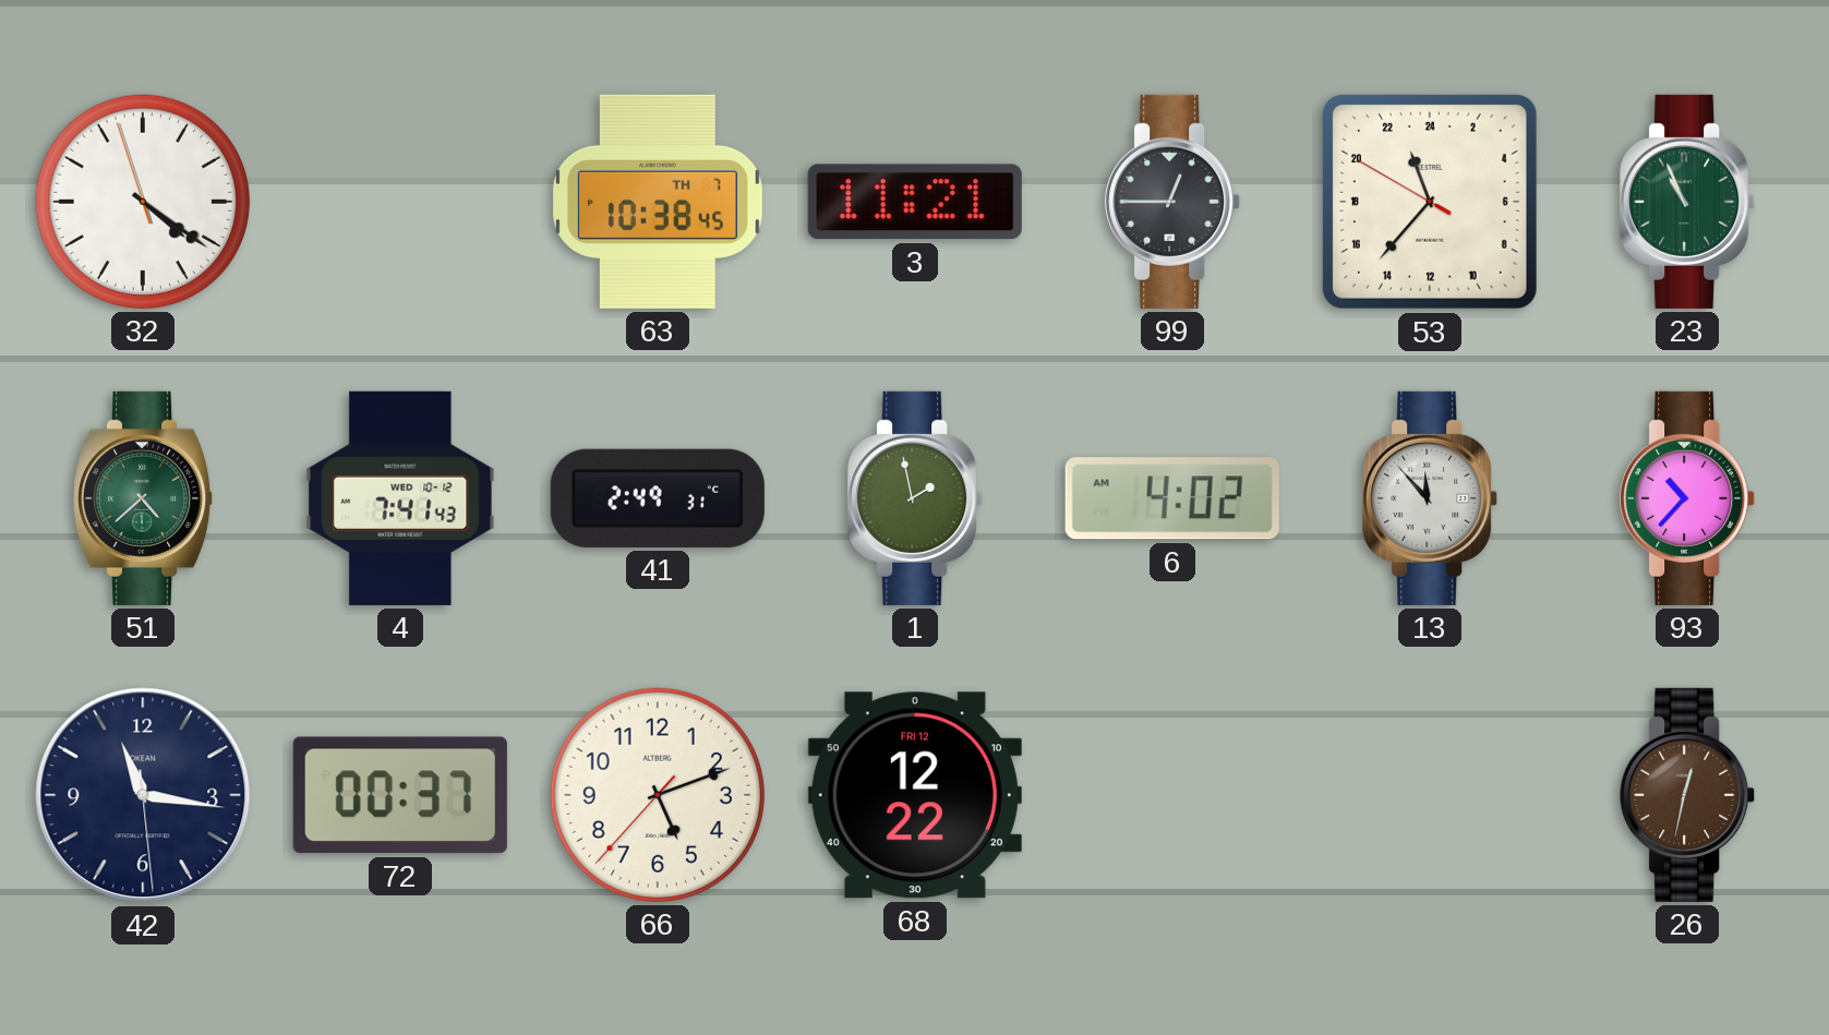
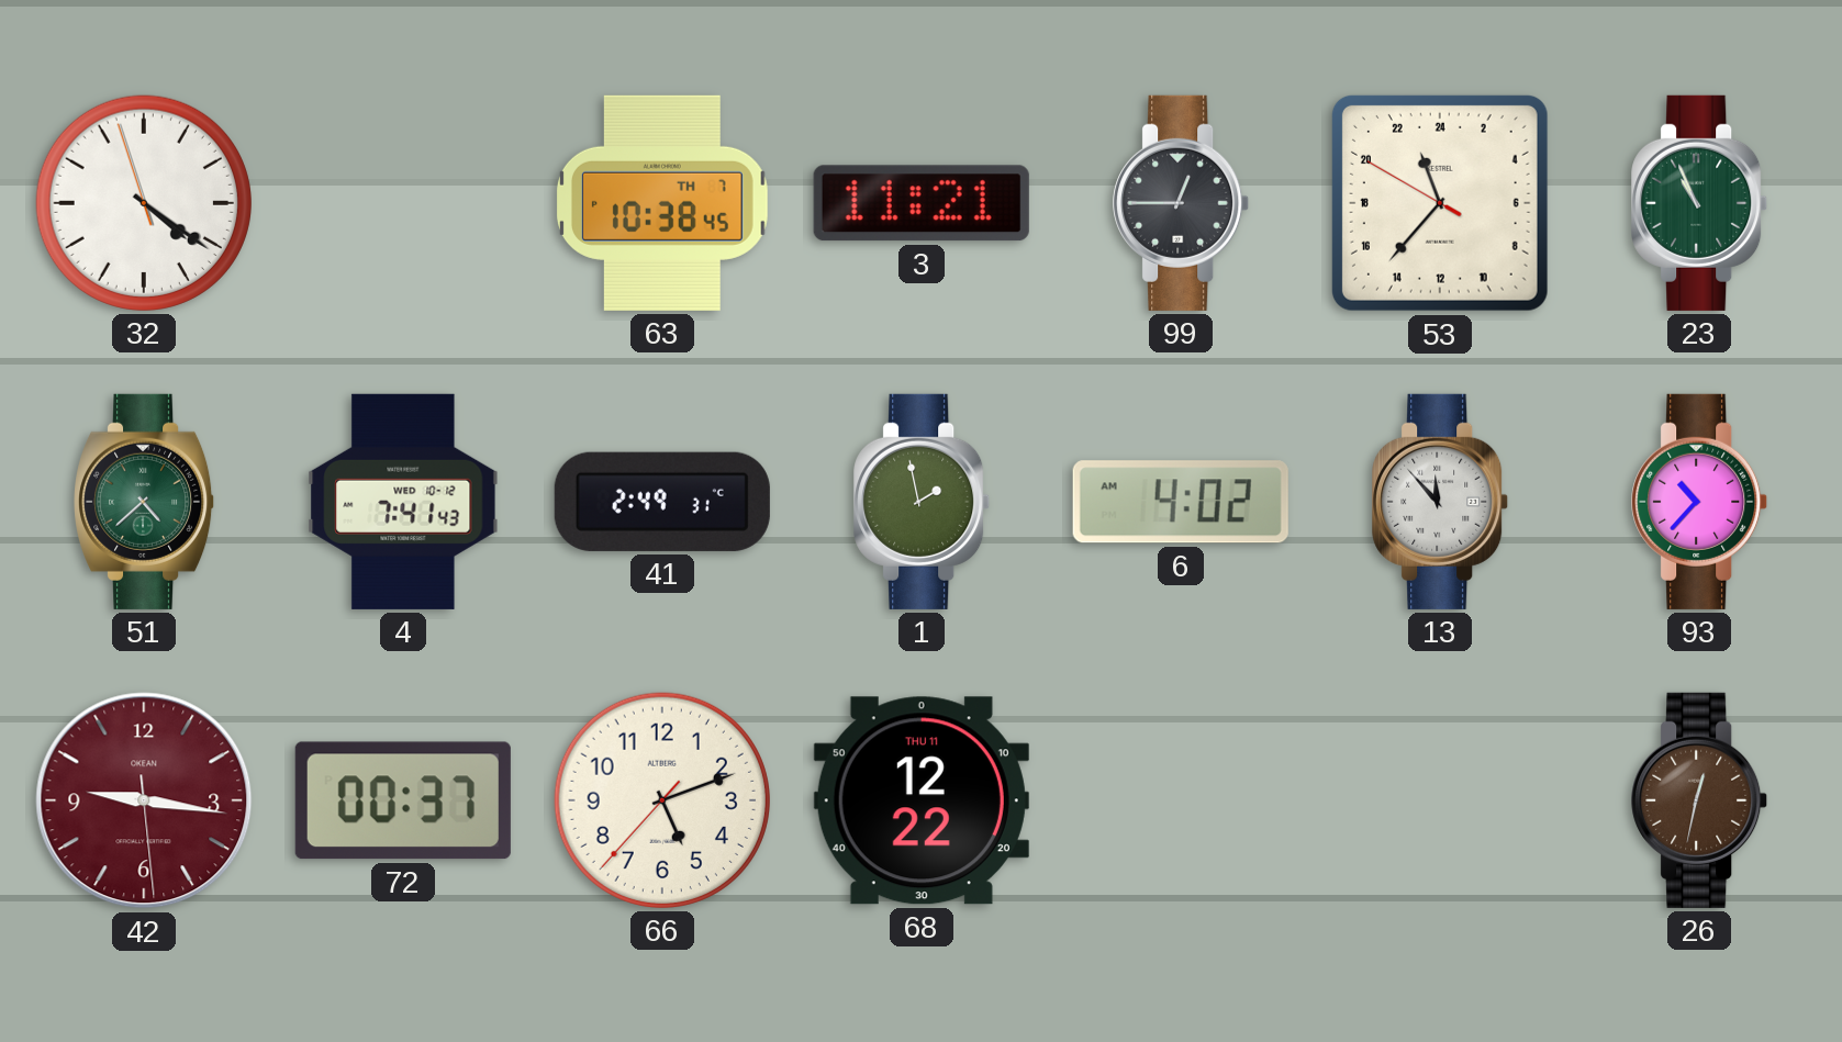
42: 11:16 -> 9:16
42 dial: navy -> burgundy
68 date: FRI 12 -> THU 11
